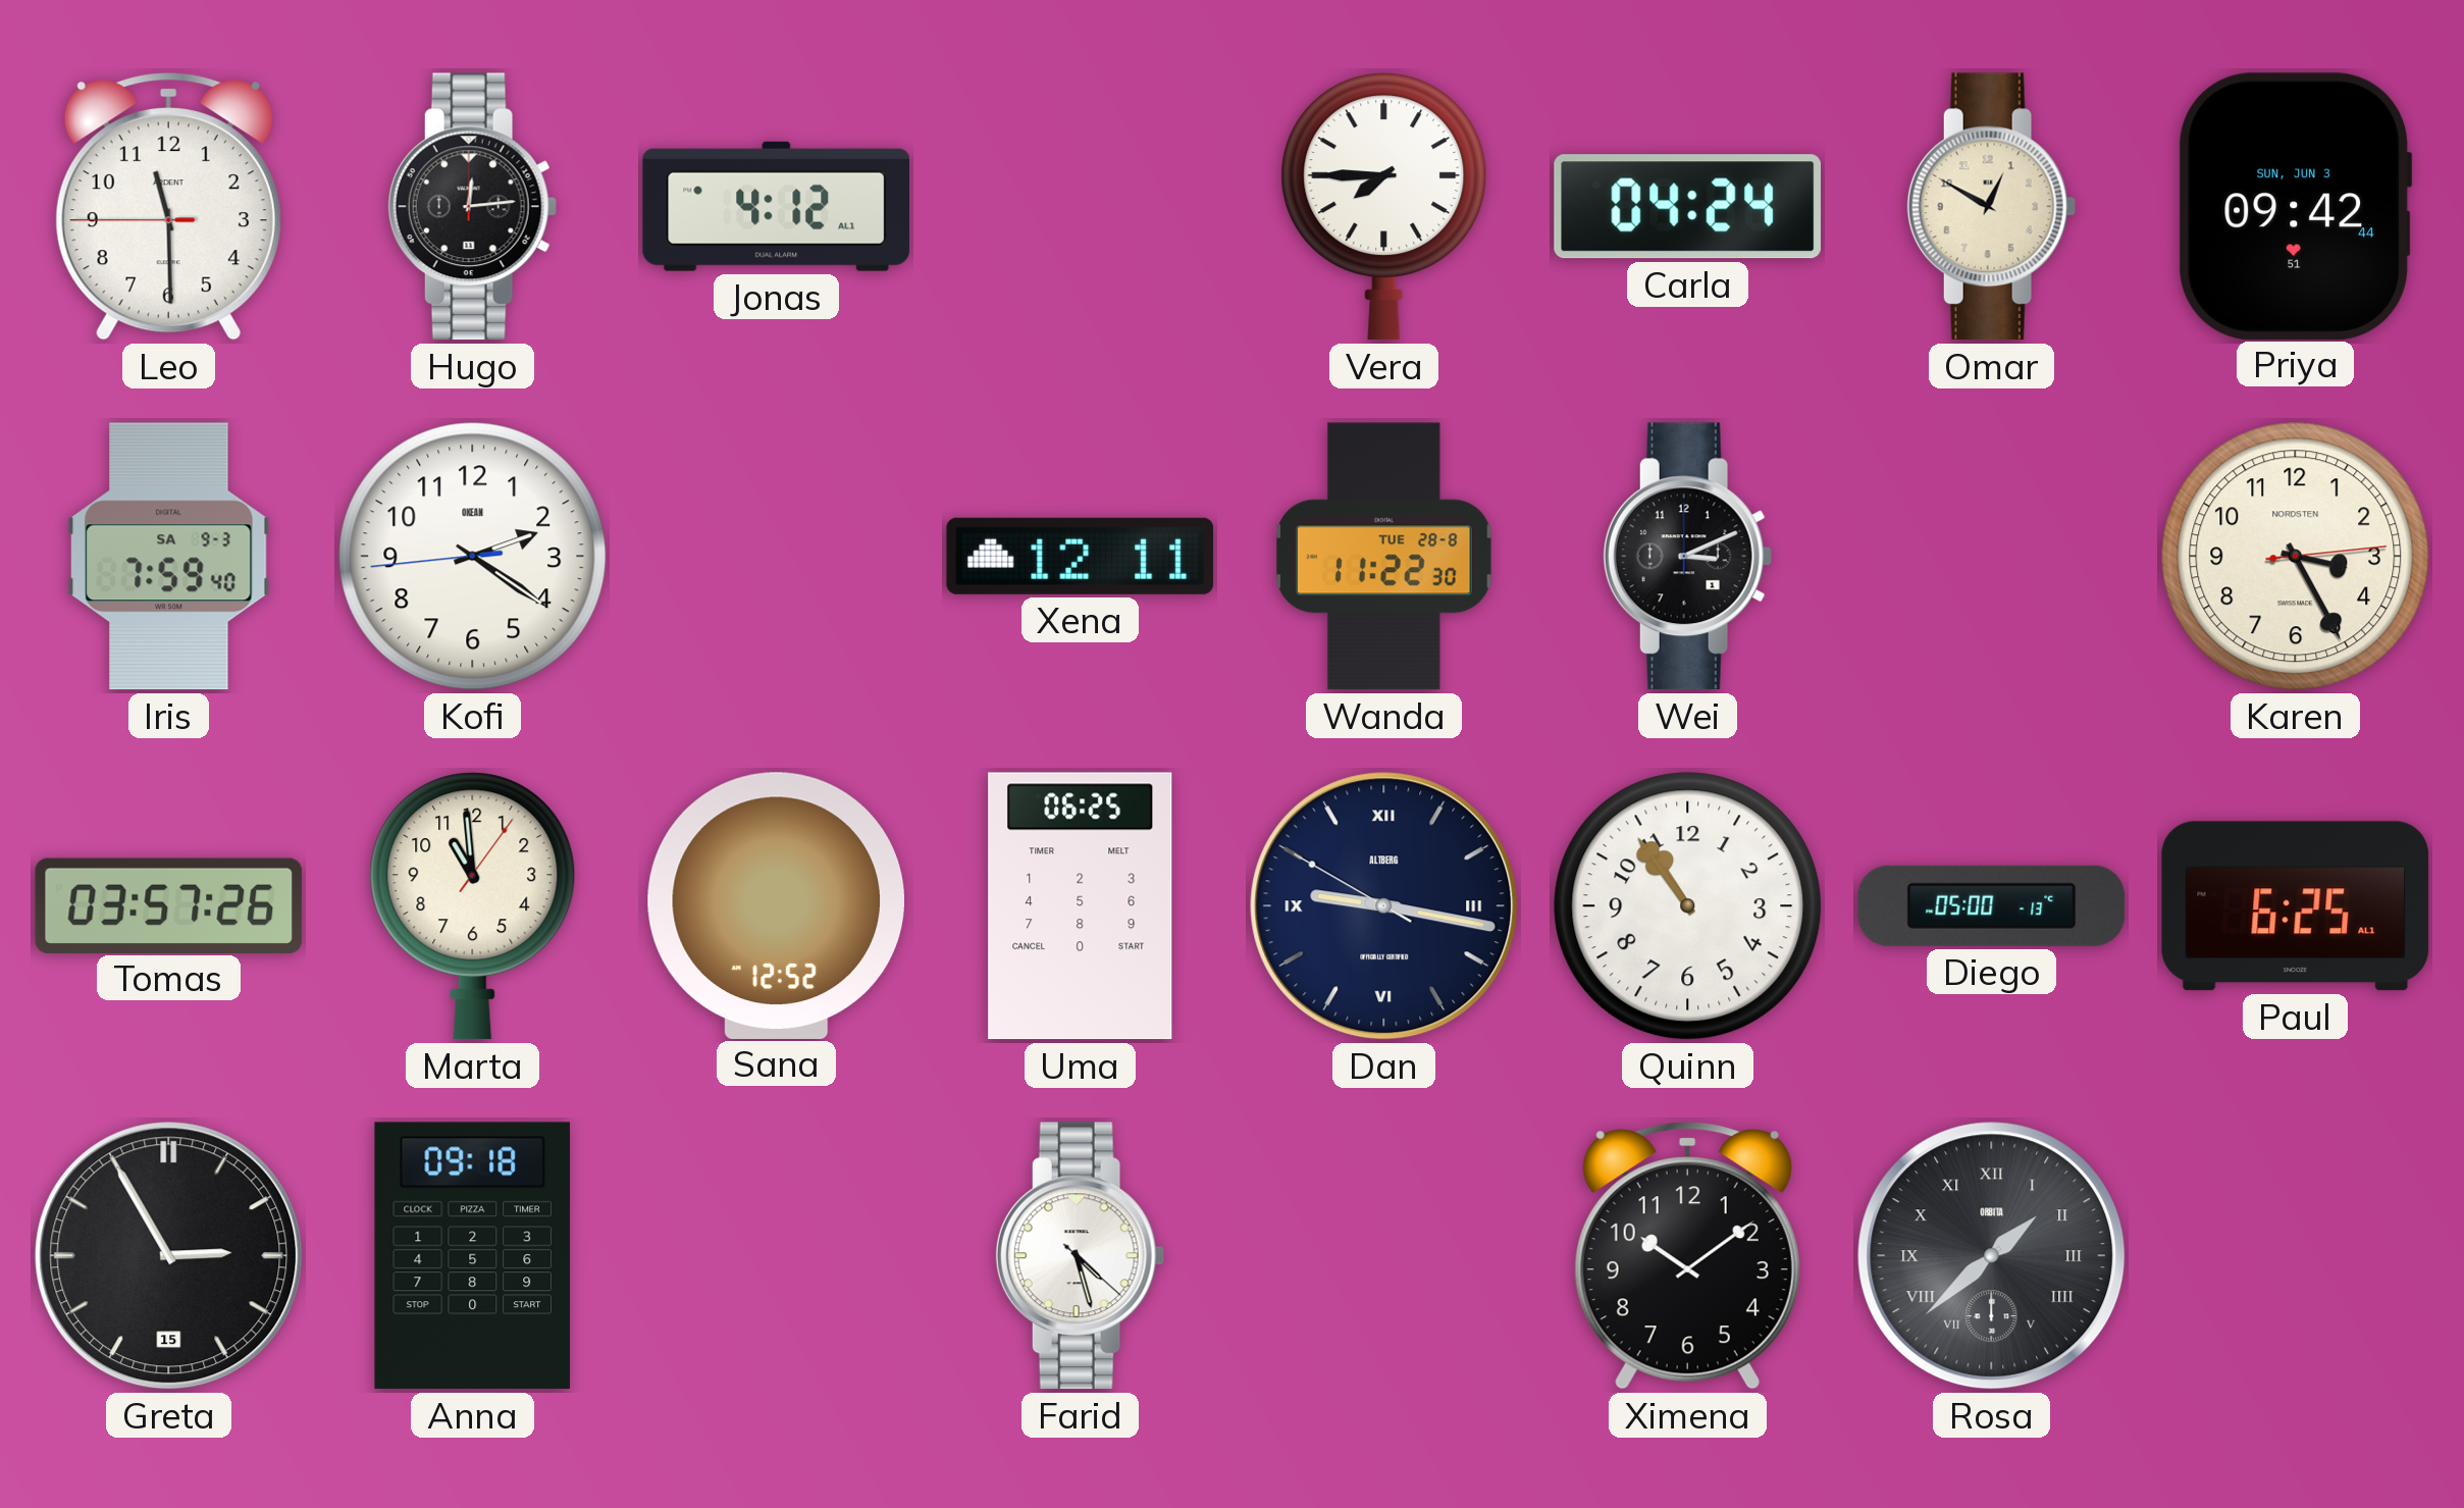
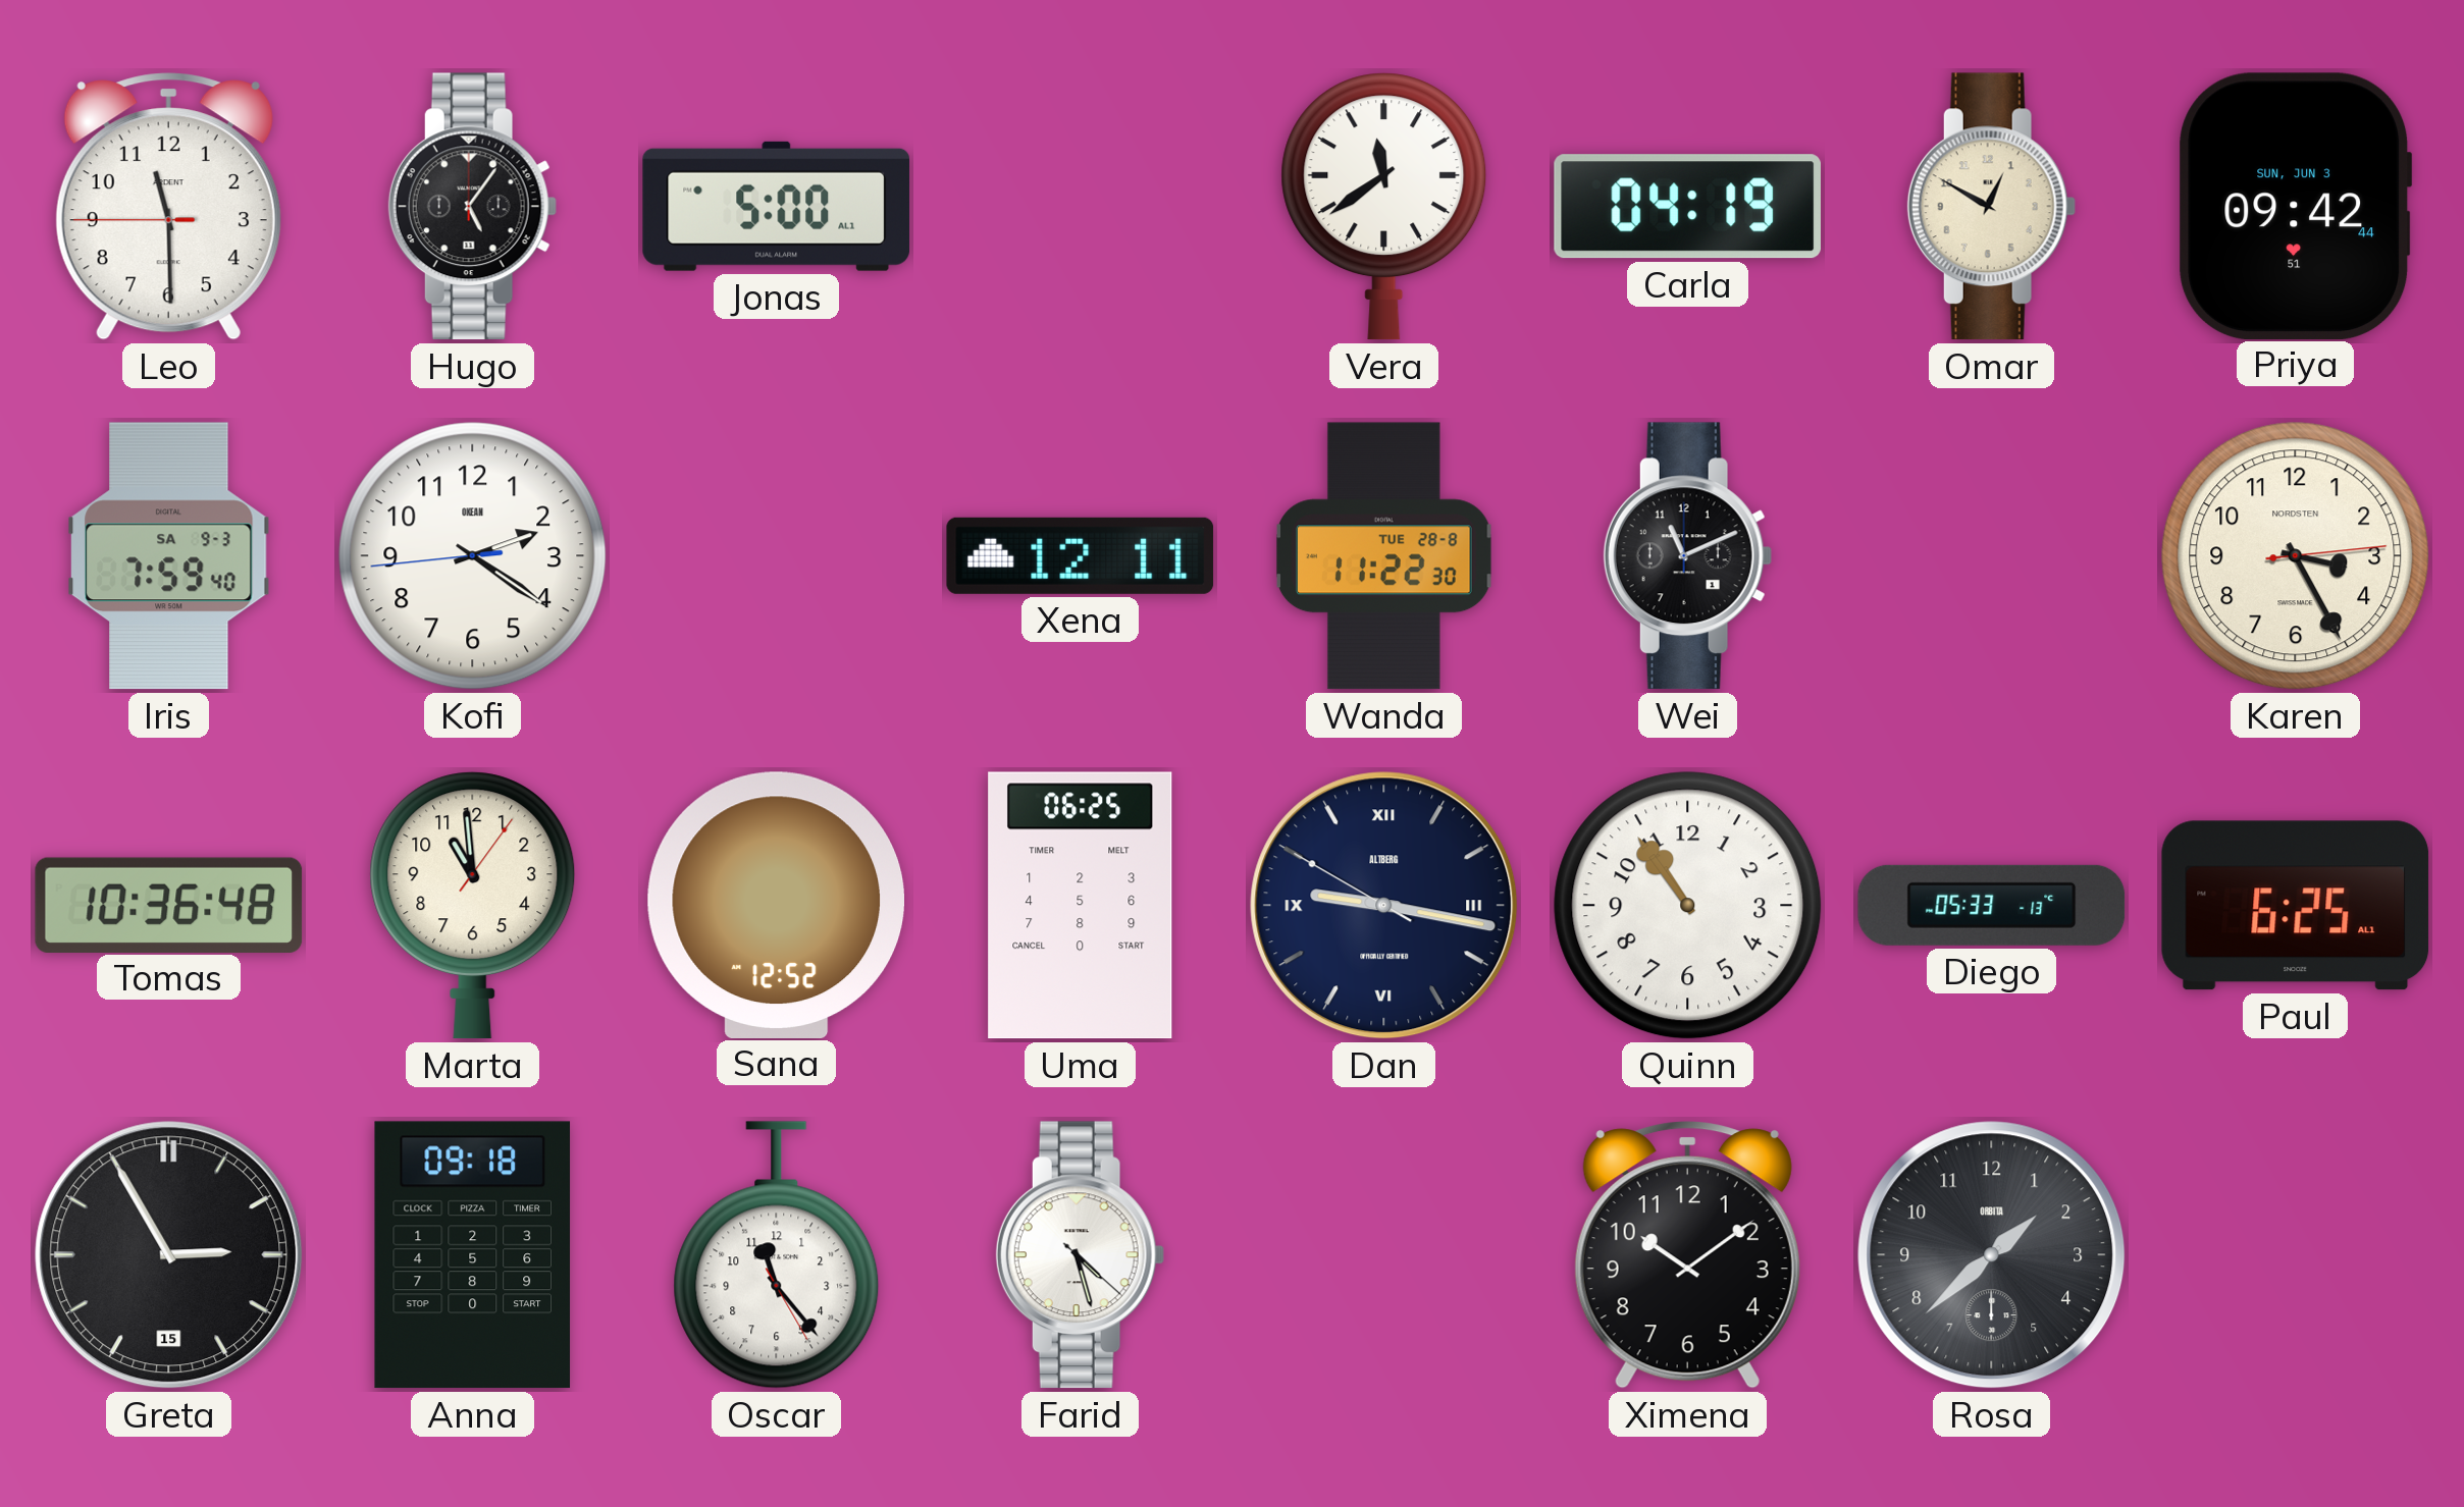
Hugo: 12:14 -> 5:06
Jonas: 4:12 -> 5:00
Vera: 7:45 -> 11:39
Carla: 04:24 -> 04:19
Wei: 3:11 -> 11:11
Tomas: 03:57 -> 10:36
Diego: 05:00 -> 05:33
Oscar: none -> 11:23
Rosa numerals: Roman -> Arabic
